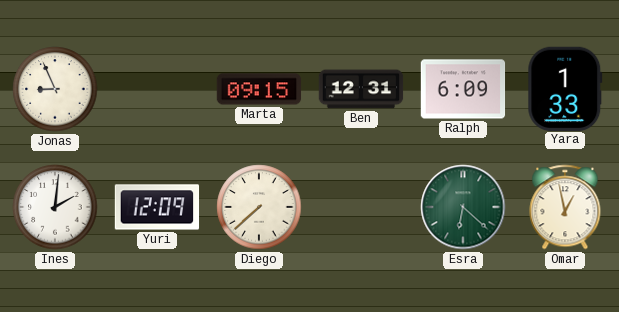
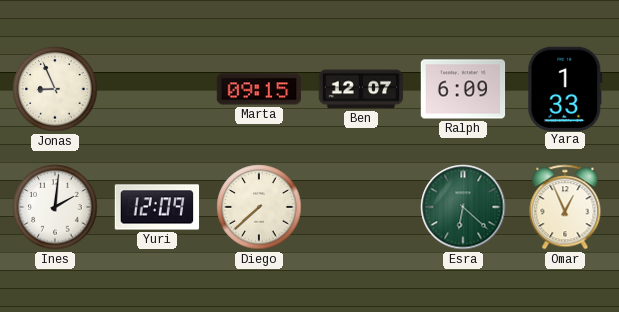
Ben: 12:31 -> 12:07
Omar: 12:58 -> 12:56
